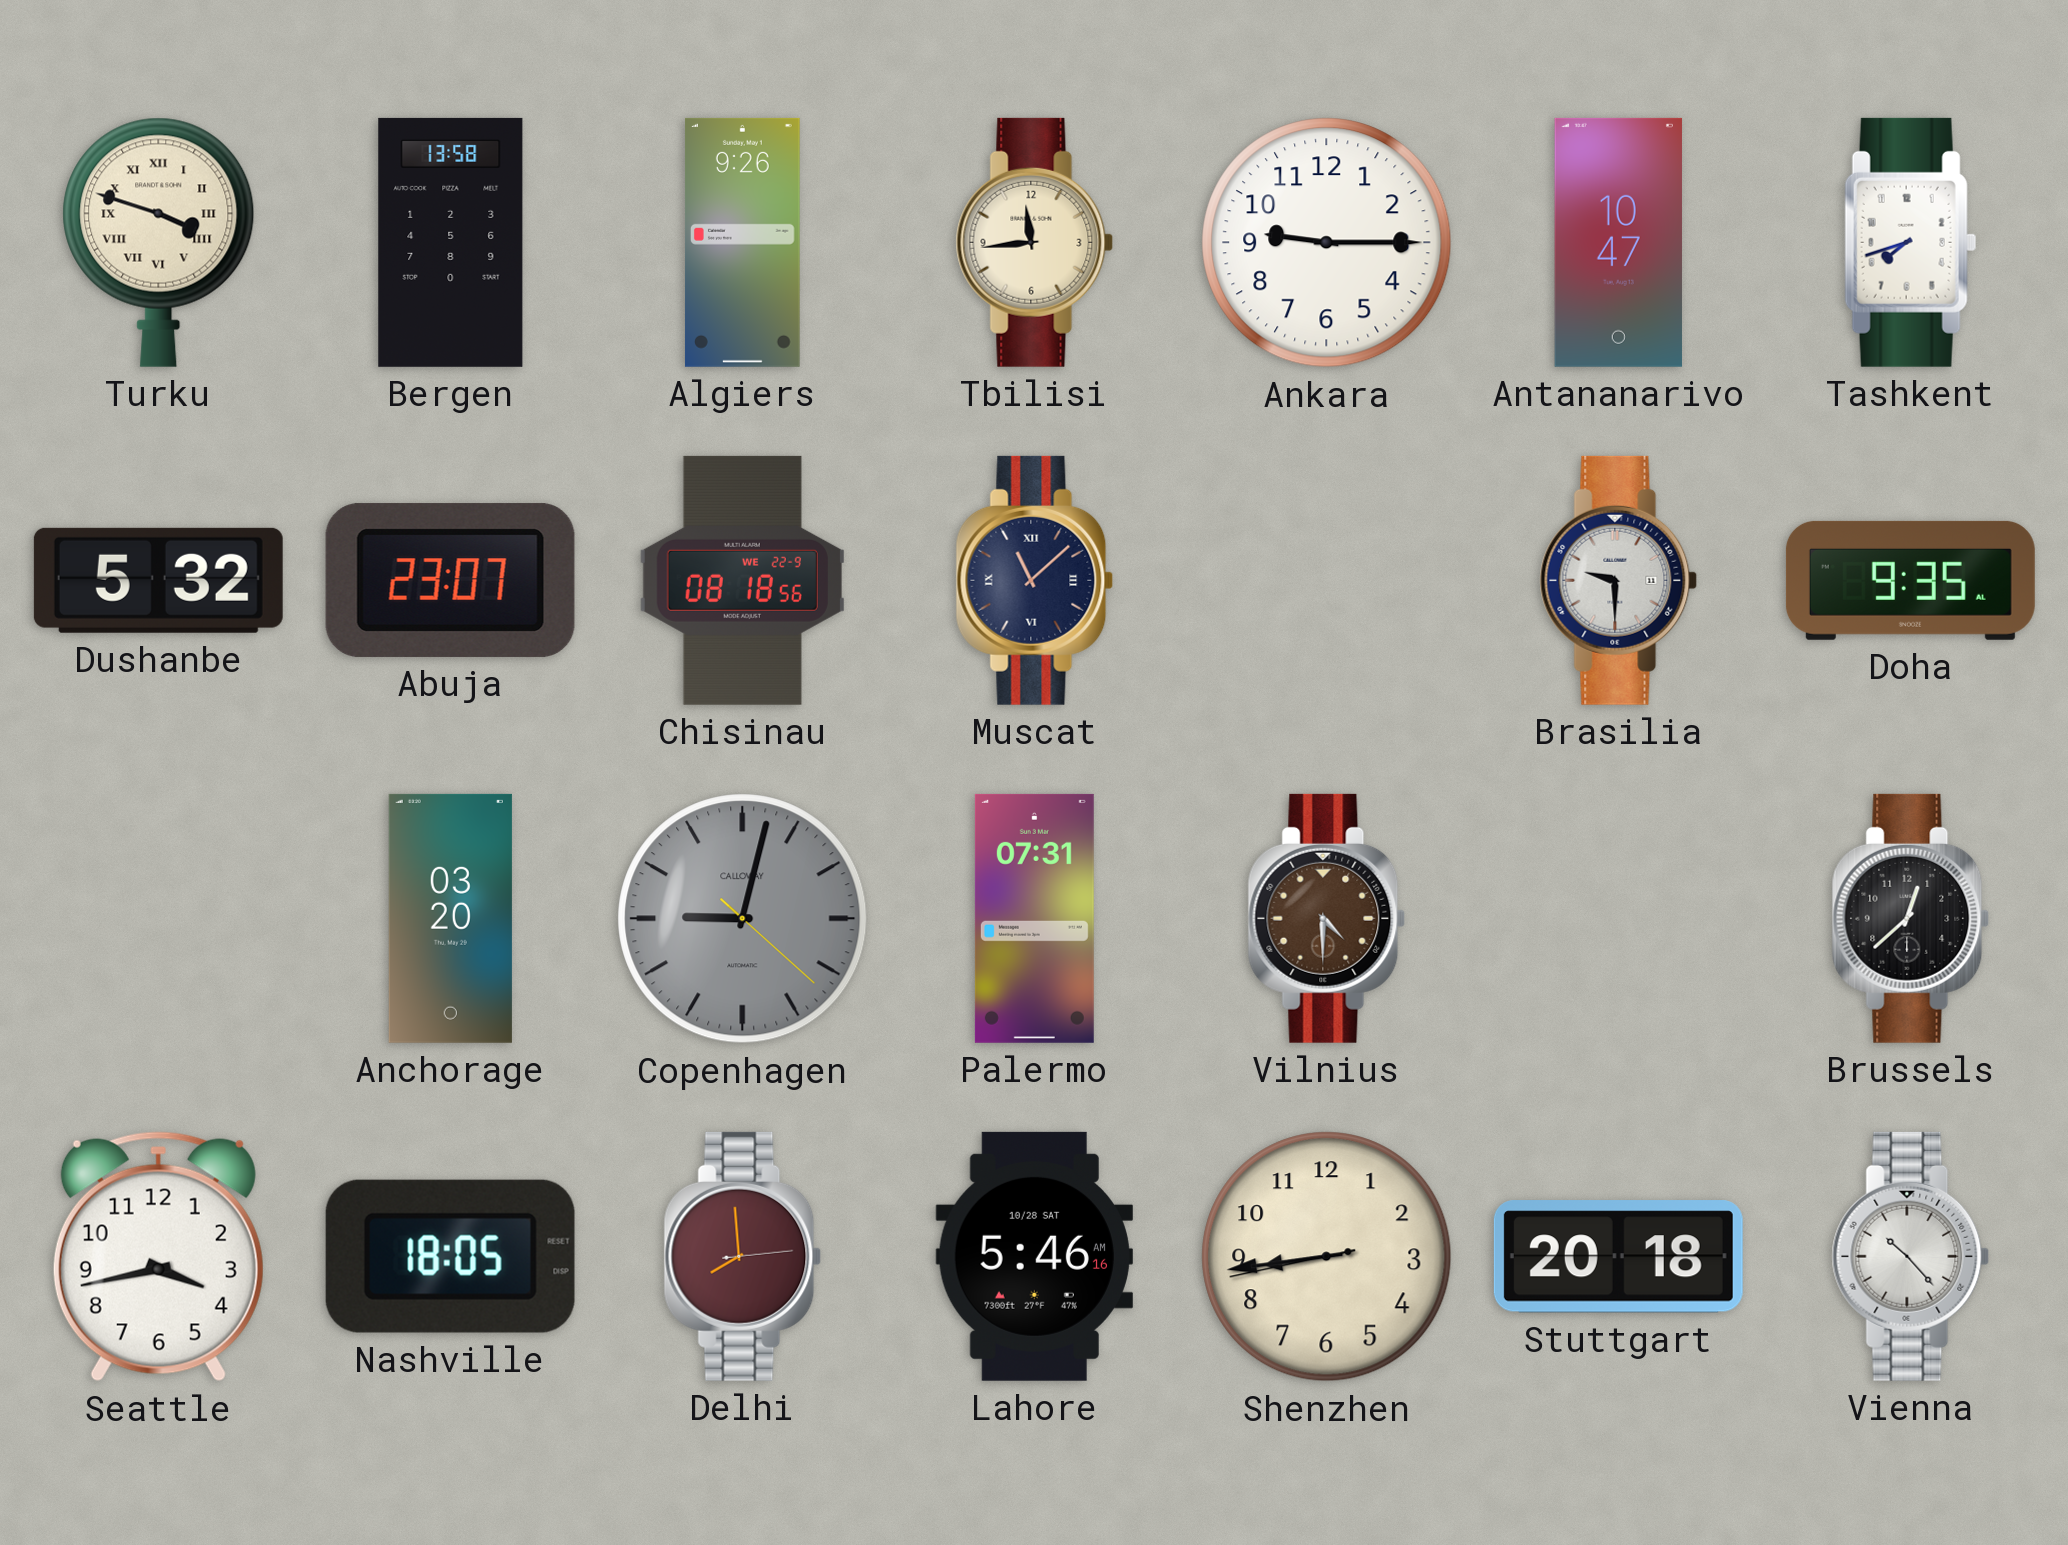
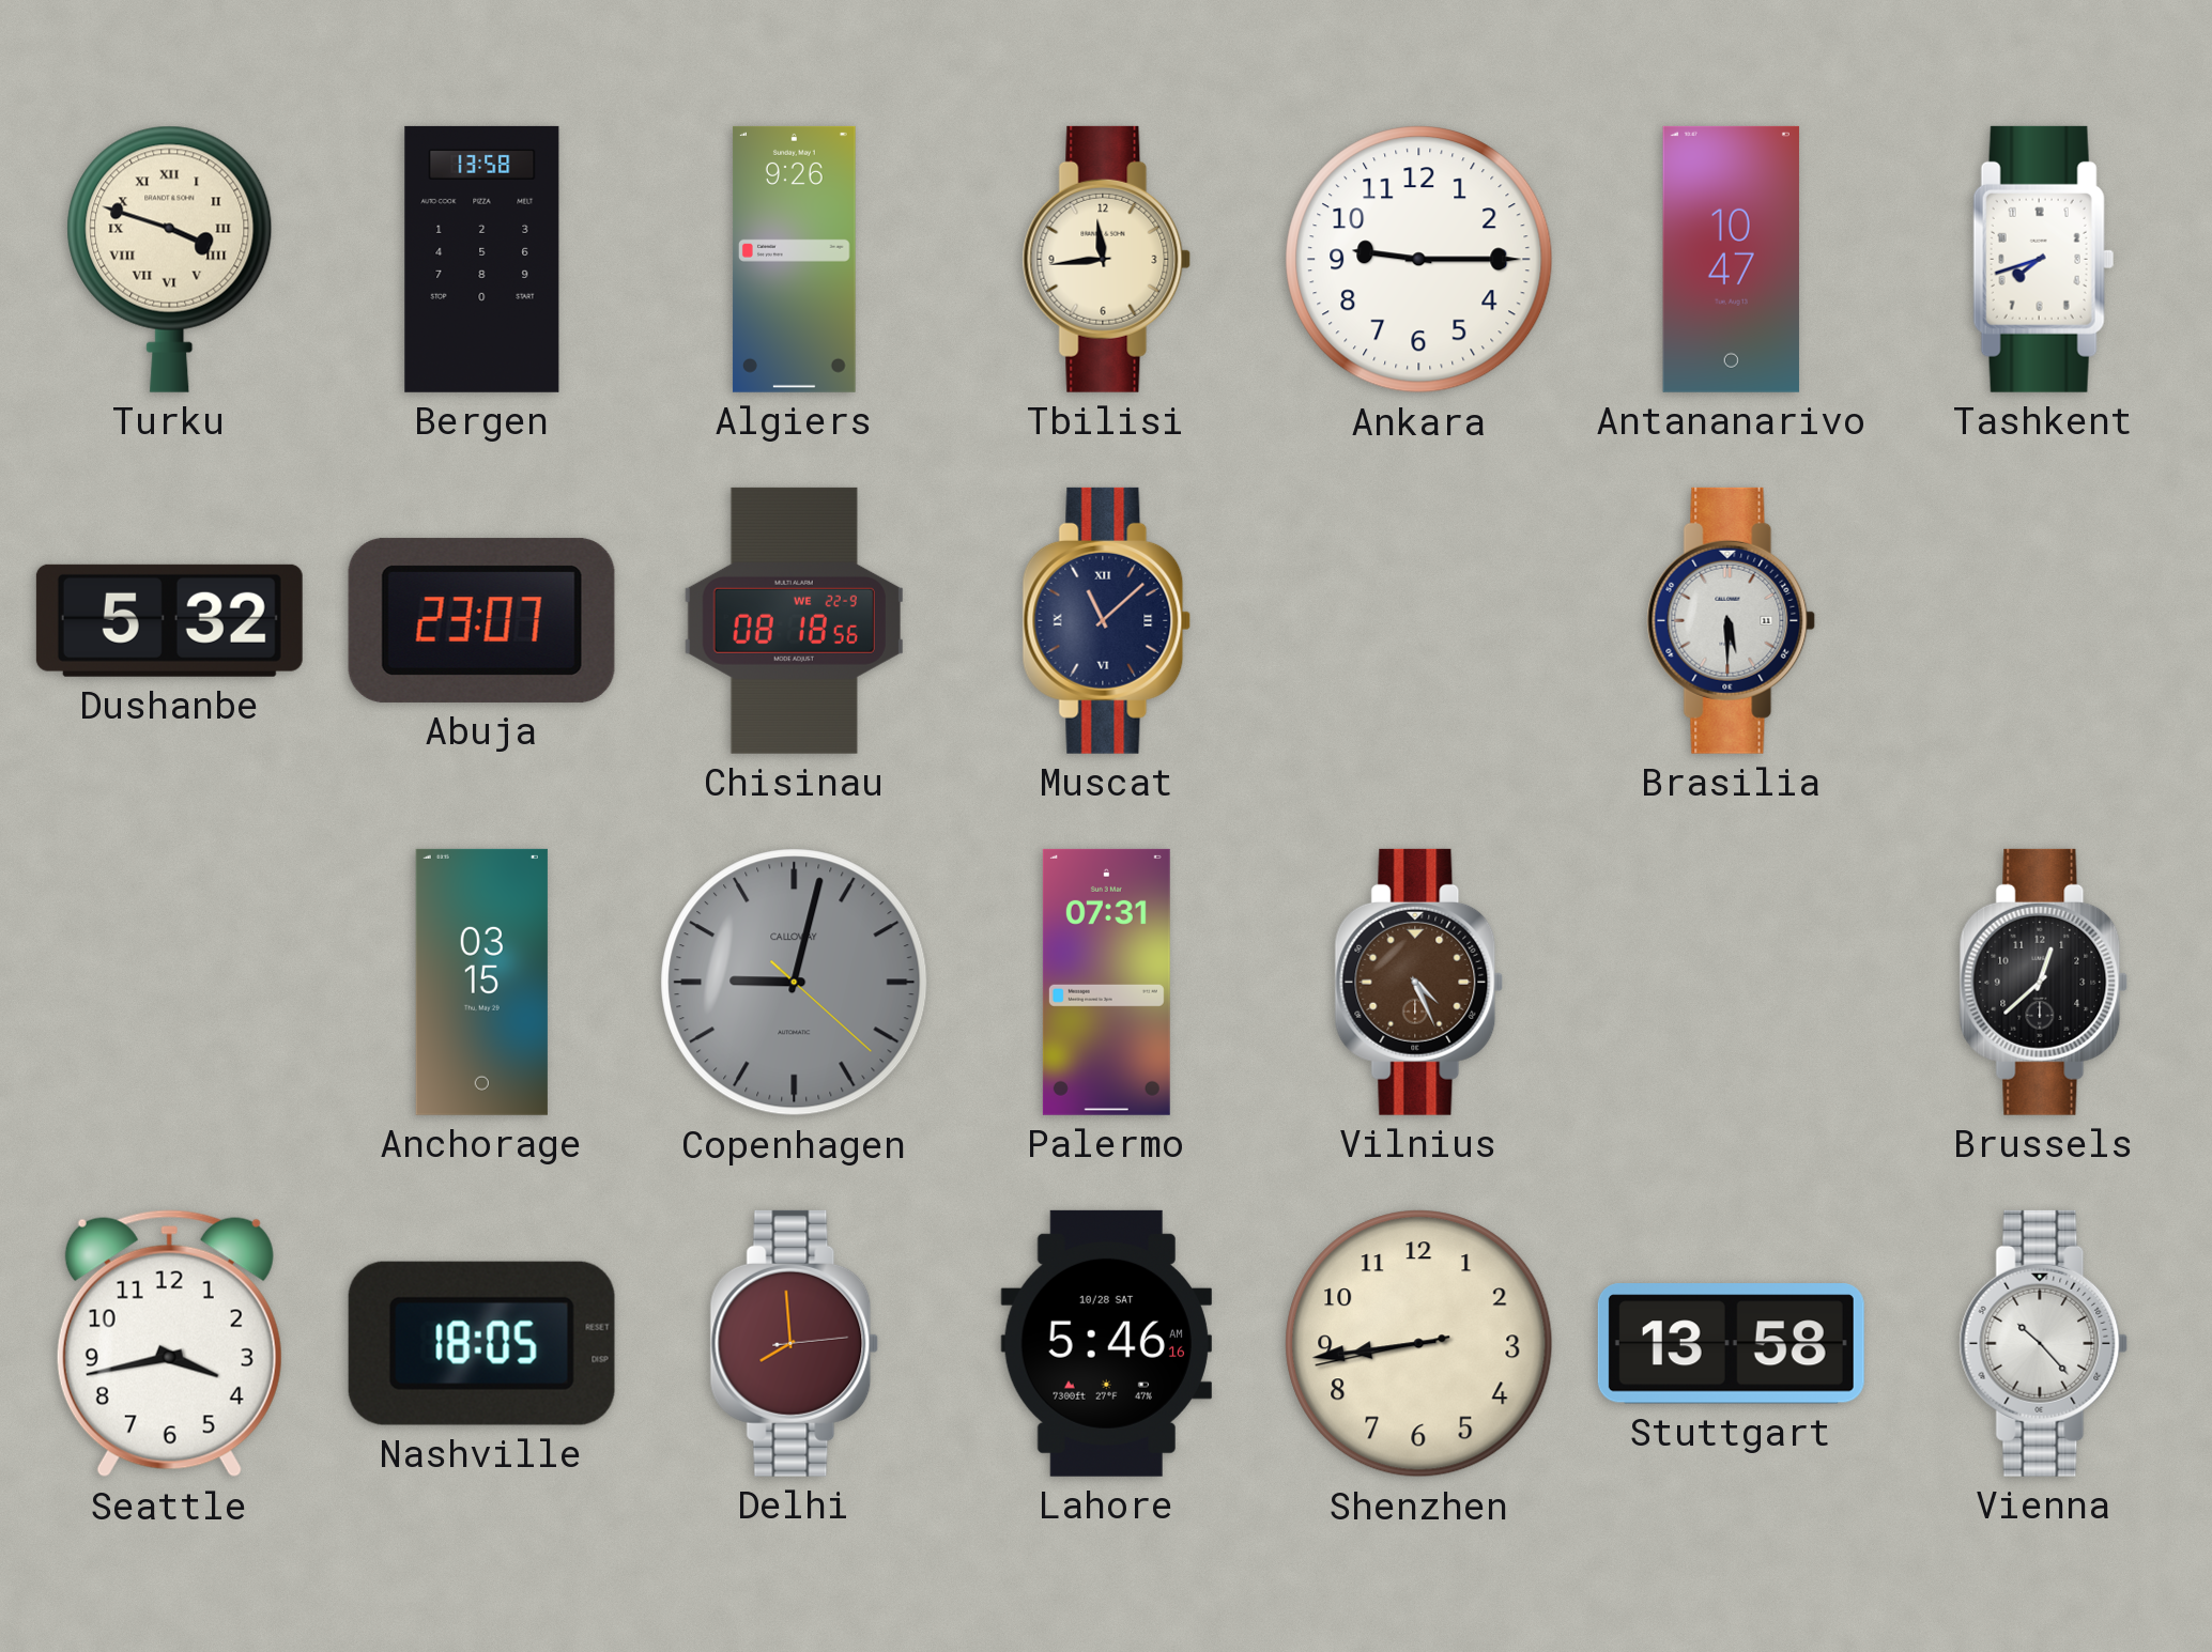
Brasilia: 9:30 -> 5:30
Doha: 9:35 -> none
Anchorage: 03:20 -> 03:15
Vilnius: 4:30 -> 4:26
Stuttgart: 20:18 -> 13:58
